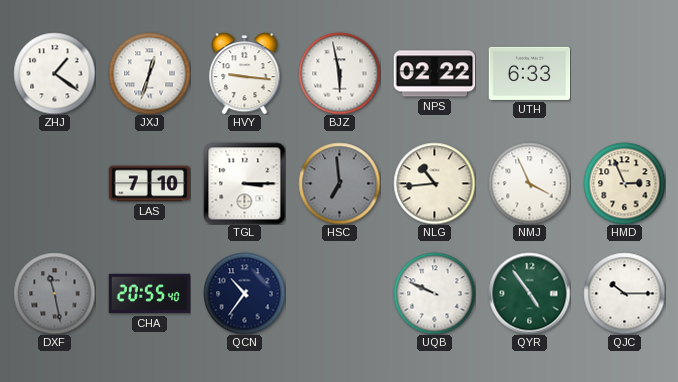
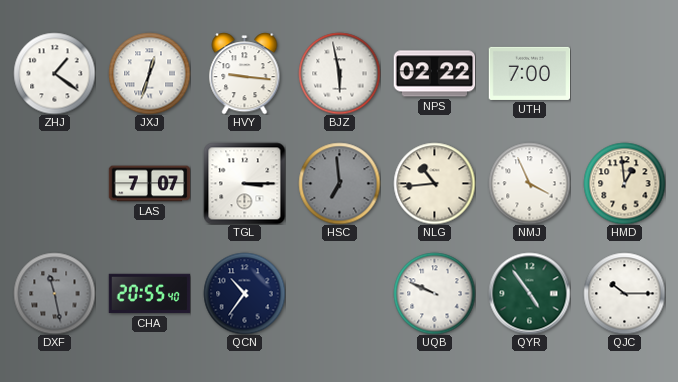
UTH: 6:33 -> 7:00
LAS: 7:10 -> 7:07
HMD: 2:56 -> 12:59
